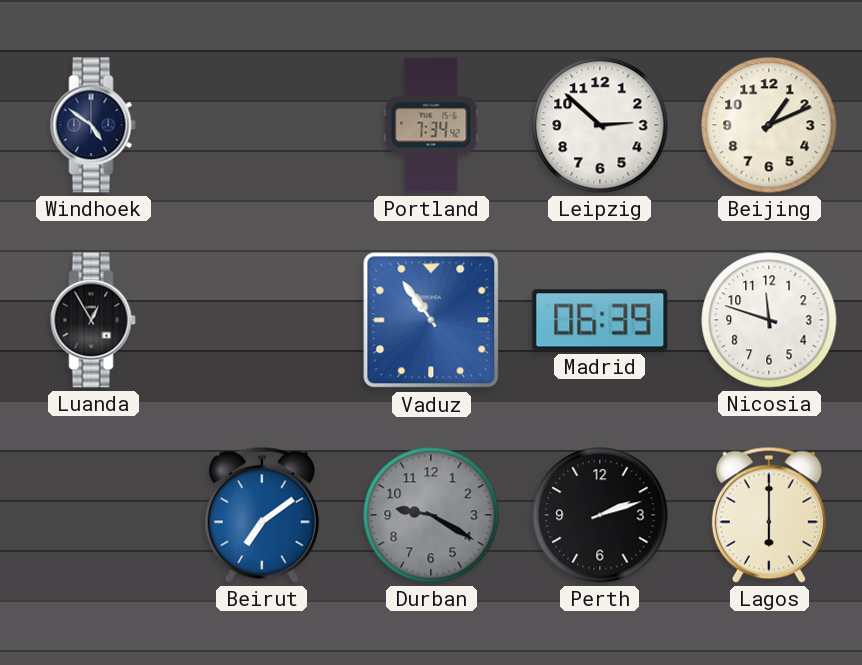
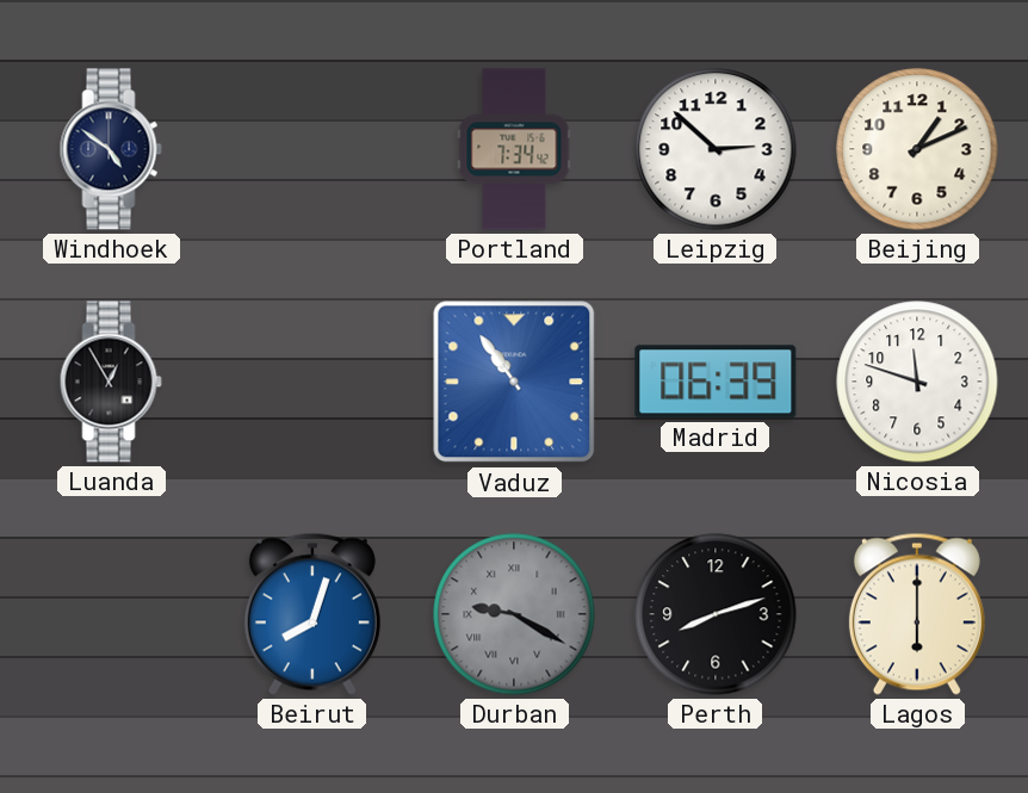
Beirut: 7:09 -> 8:03
Durban numerals: Arabic -> Roman
Perth: 2:12 -> 8:12
